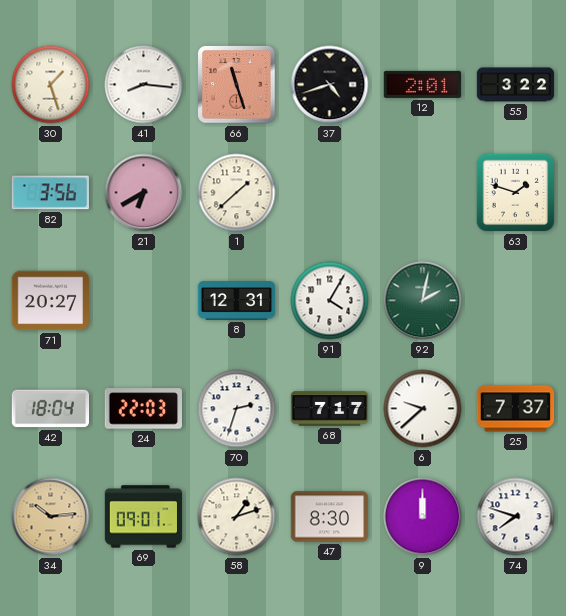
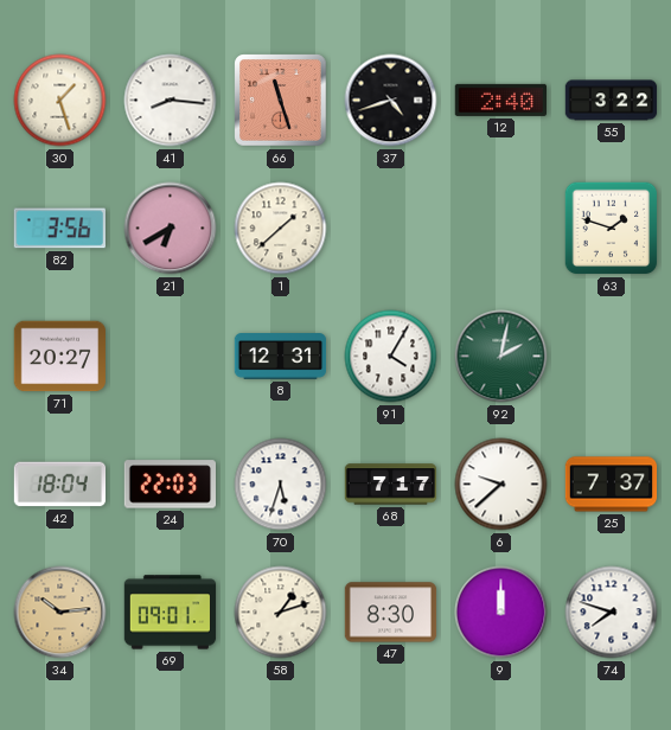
12: 2:01 -> 2:40
70: 2:33 -> 5:33
